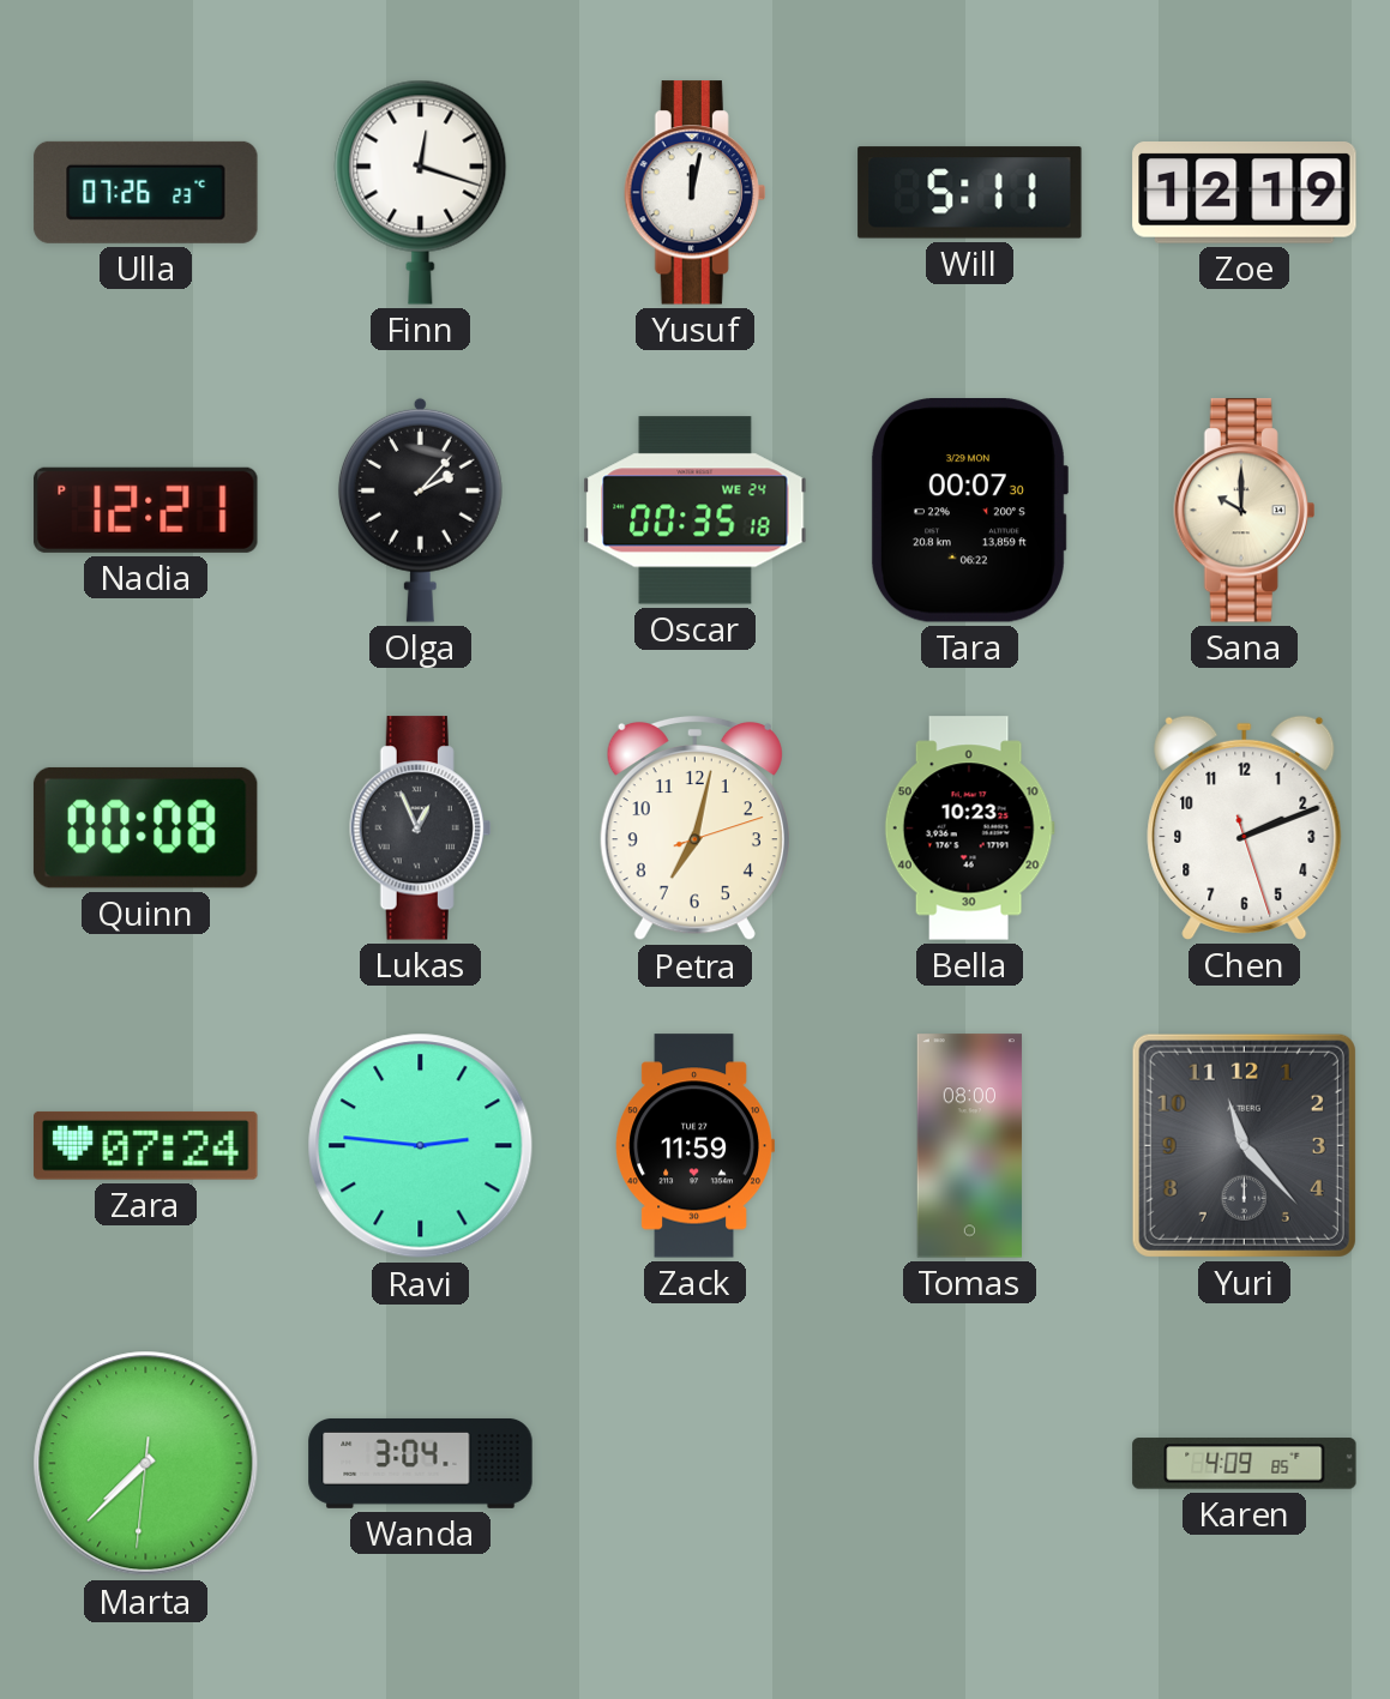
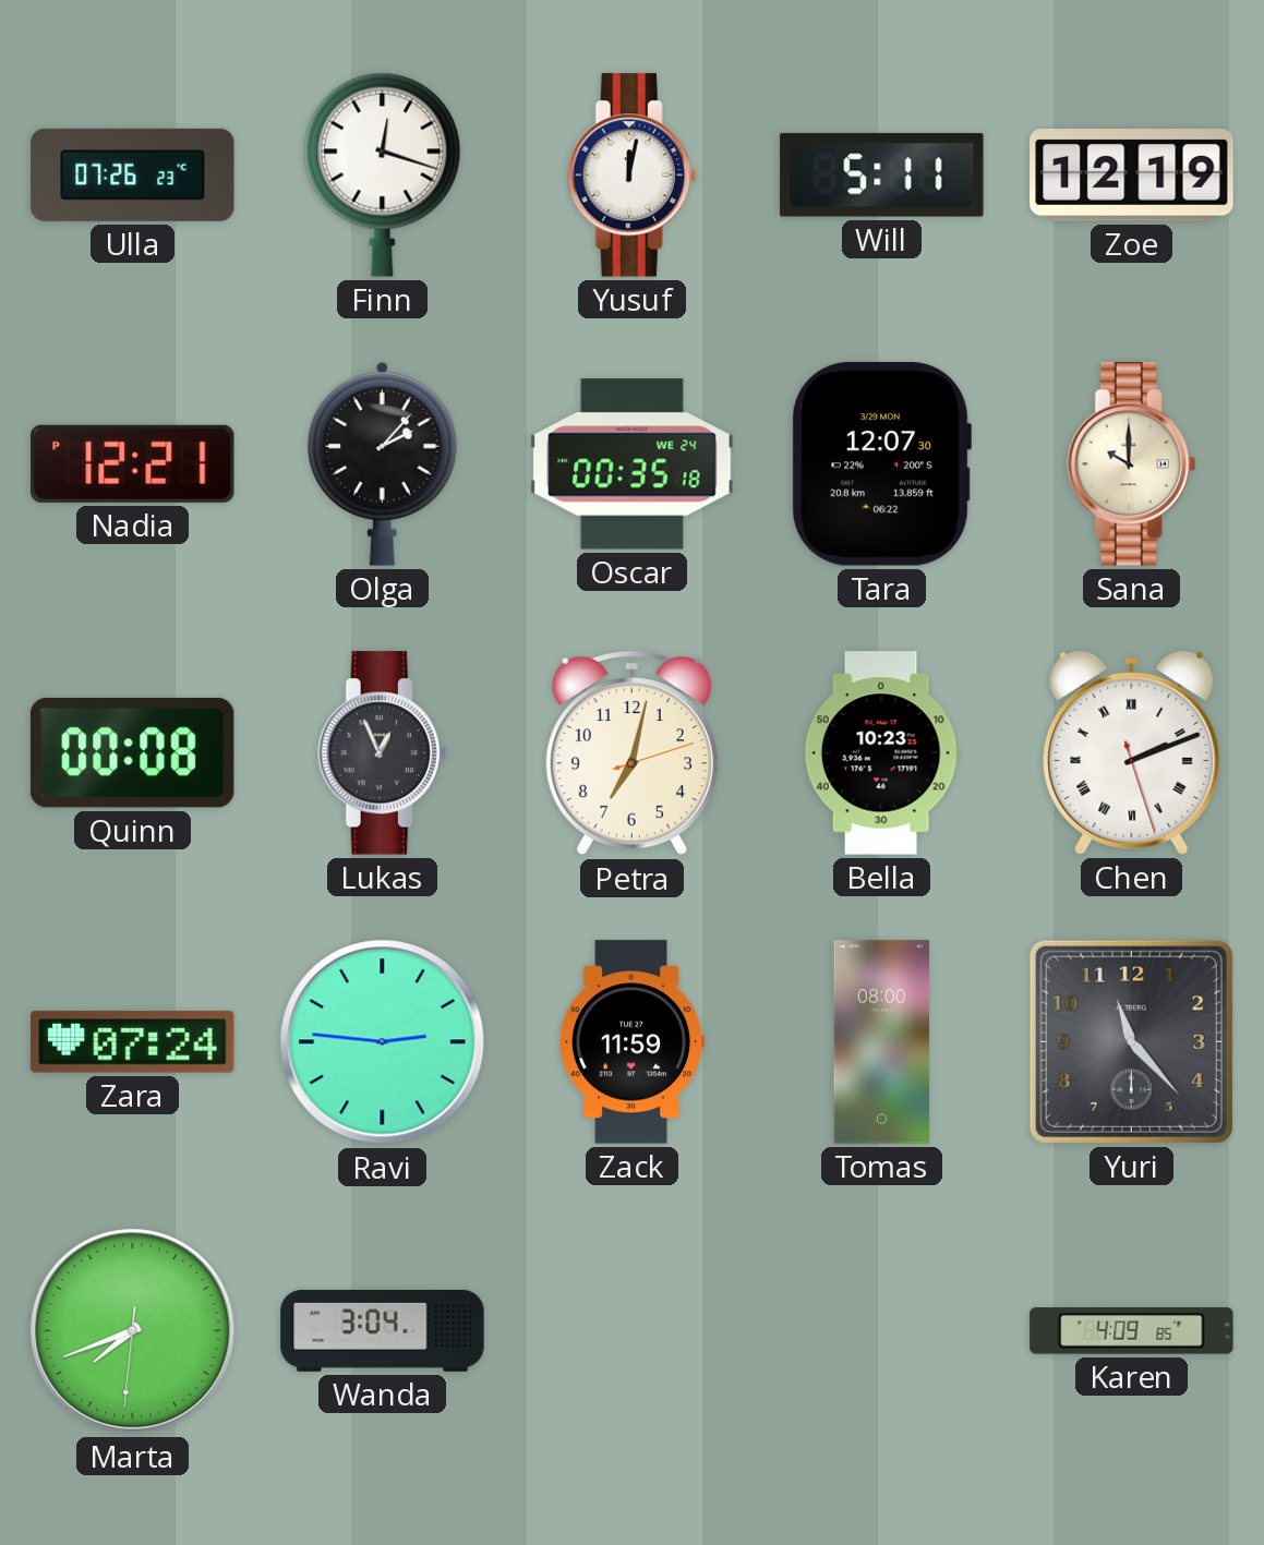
Tara: 00:07 -> 12:07
Chen numerals: Arabic -> Roman
Marta: 7:37 -> 7:41
